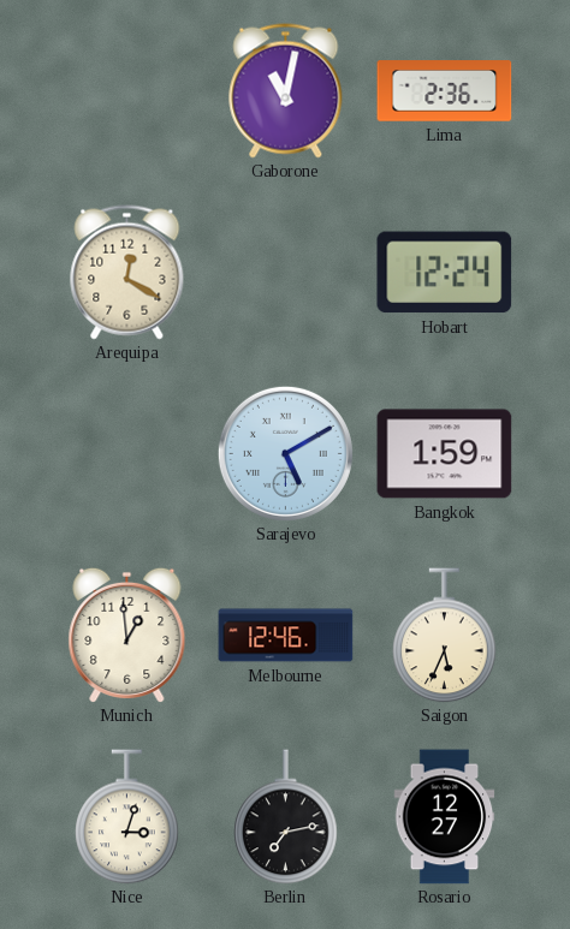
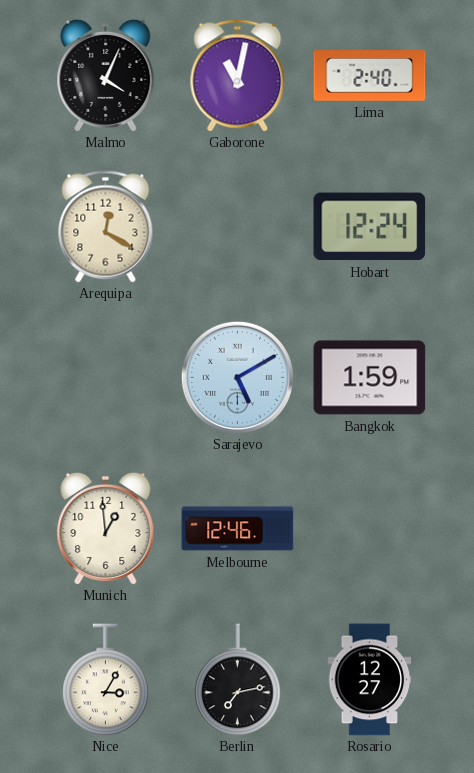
Malmo: none -> 4:04
Lima: 2:36 -> 2:40
Saigon: 5:34 -> none
Nice: 3:03 -> 3:05
